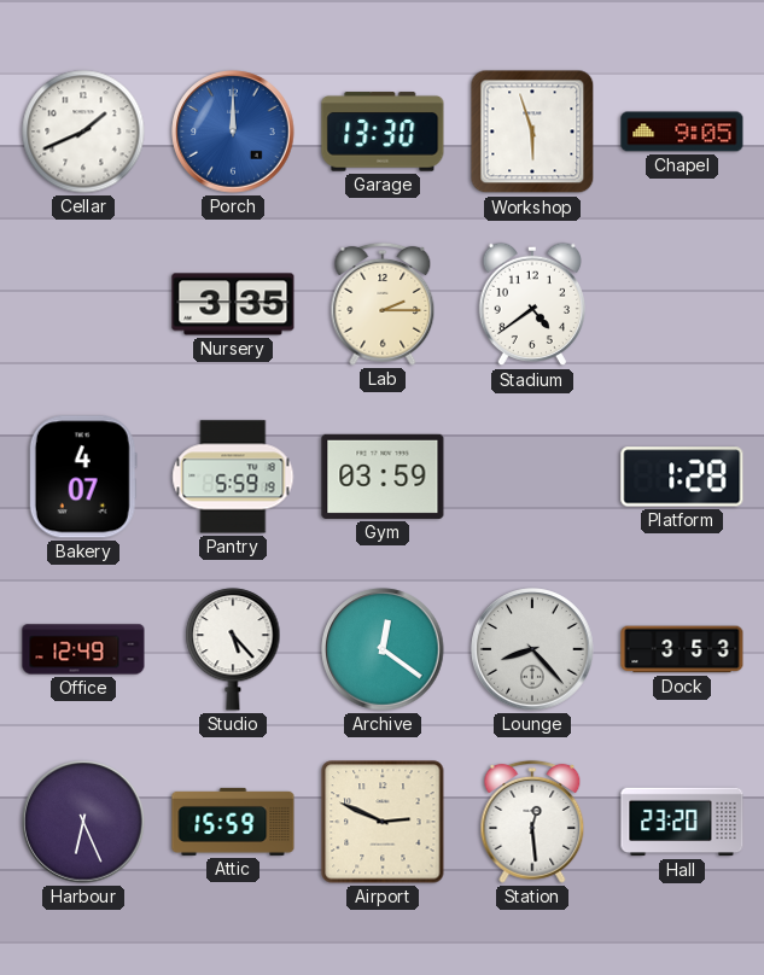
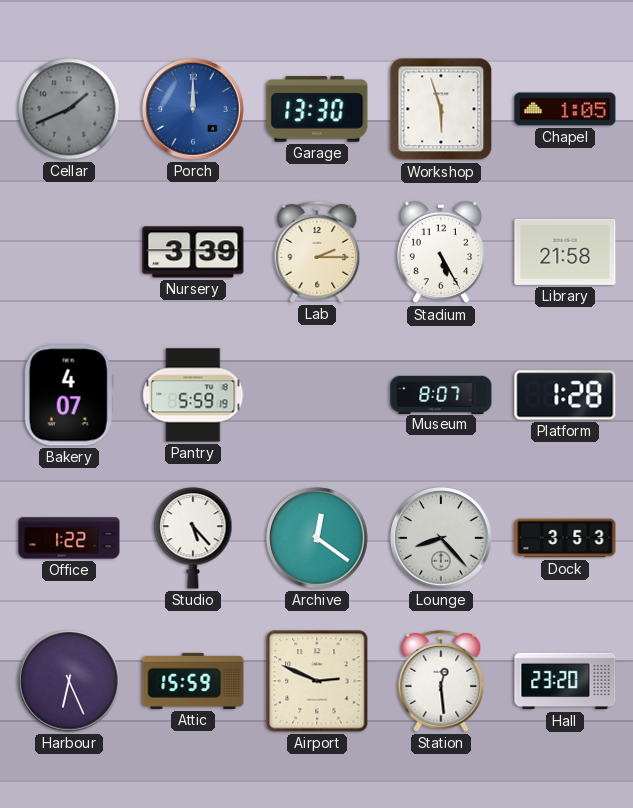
Cellar dial: white -> grey
Chapel: 9:05 -> 1:05
Nursery: 3:35 -> 3:39
Stadium: 4:39 -> 5:25
Library: none -> 21:58
Gym: 03:59 -> none
Museum: none -> 8:07
Office: 12:49 -> 1:22
